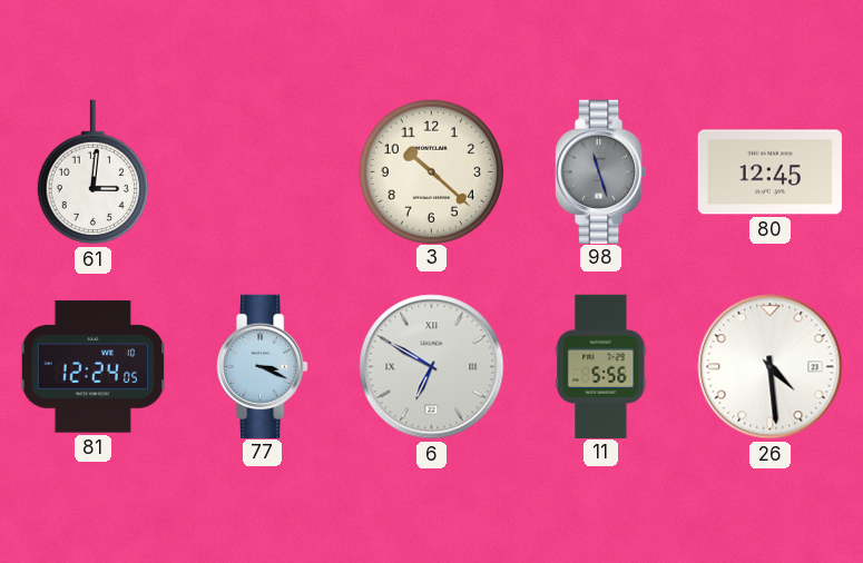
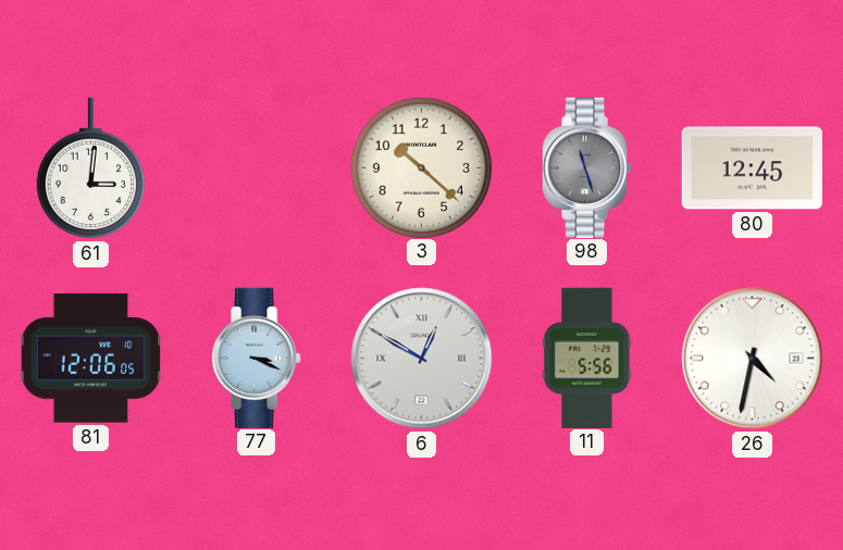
81: 12:24 -> 12:06
6: 6:50 -> 12:50
26: 4:29 -> 4:32
